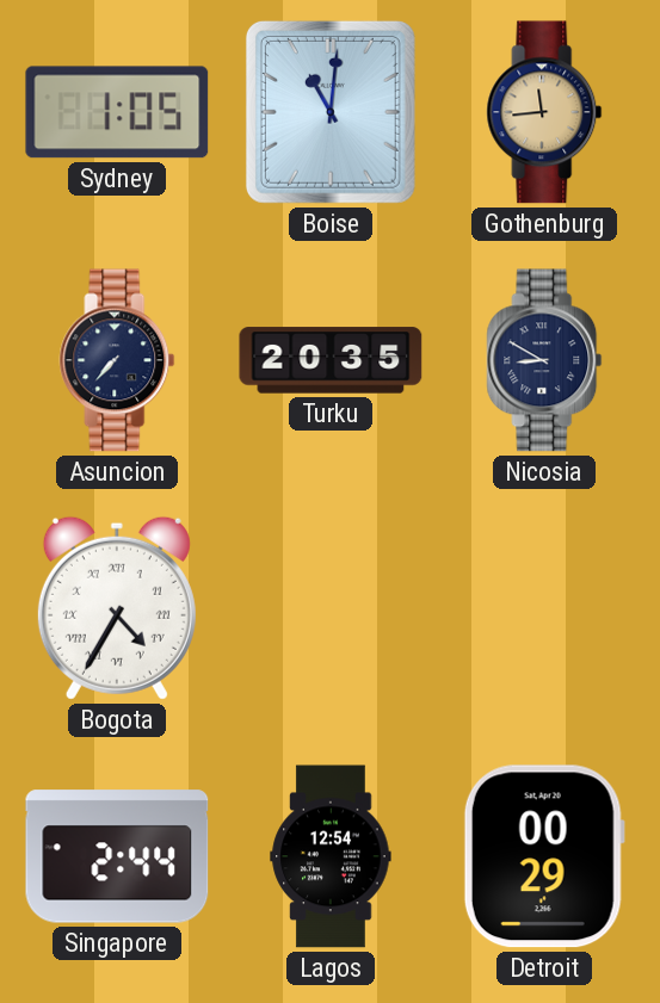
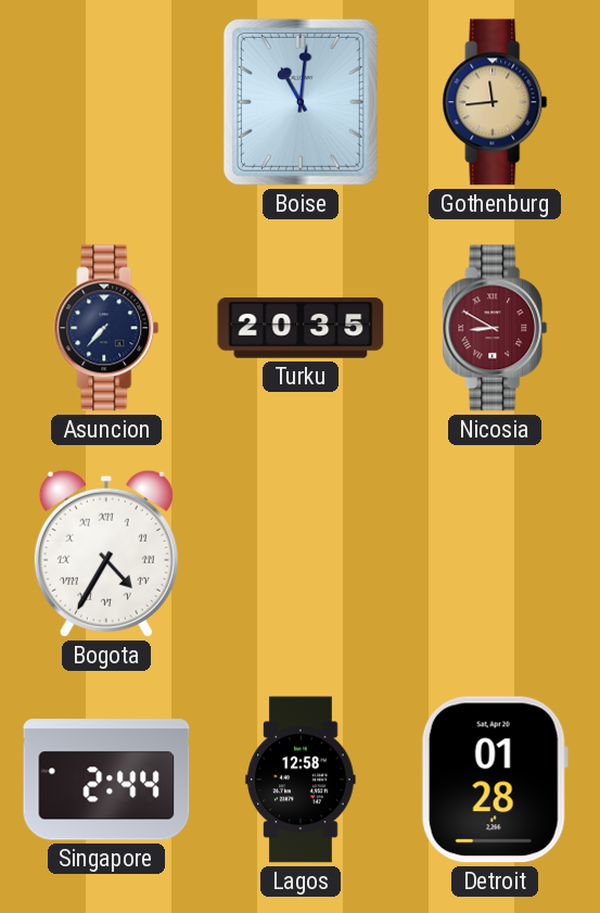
Sydney: 1:05 -> none
Nicosia dial: navy -> burgundy
Lagos: 12:54 -> 12:58
Detroit: 00:29 -> 01:28
